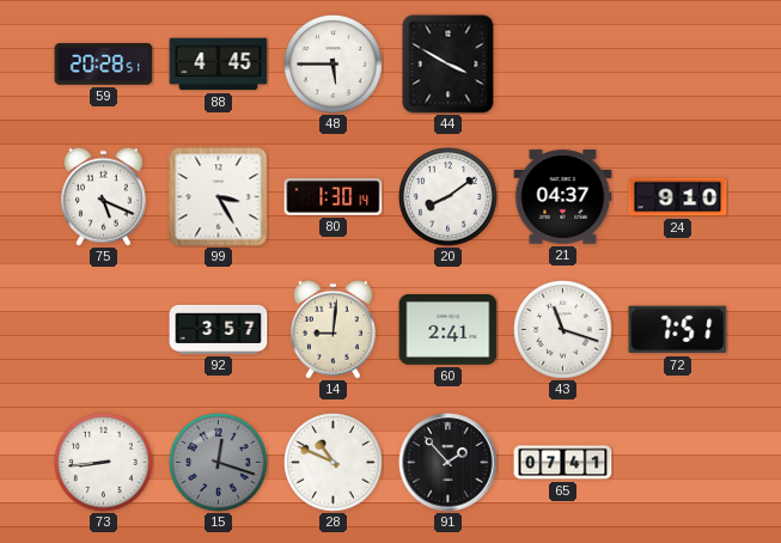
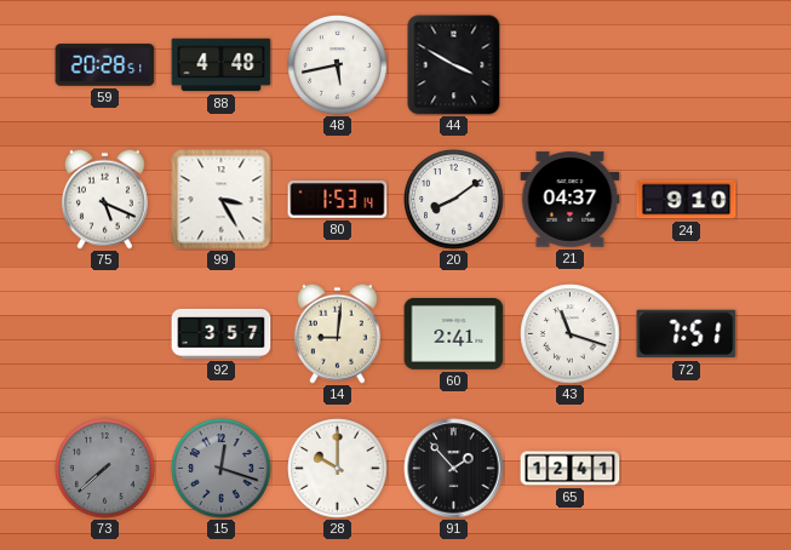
88: 4:45 -> 4:48
48: 5:45 -> 5:43
80: 1:30 -> 1:53
73: 8:44 -> 7:38
73 dial: white -> grey
28: 10:49 -> 10:00
65: 07:41 -> 12:41
